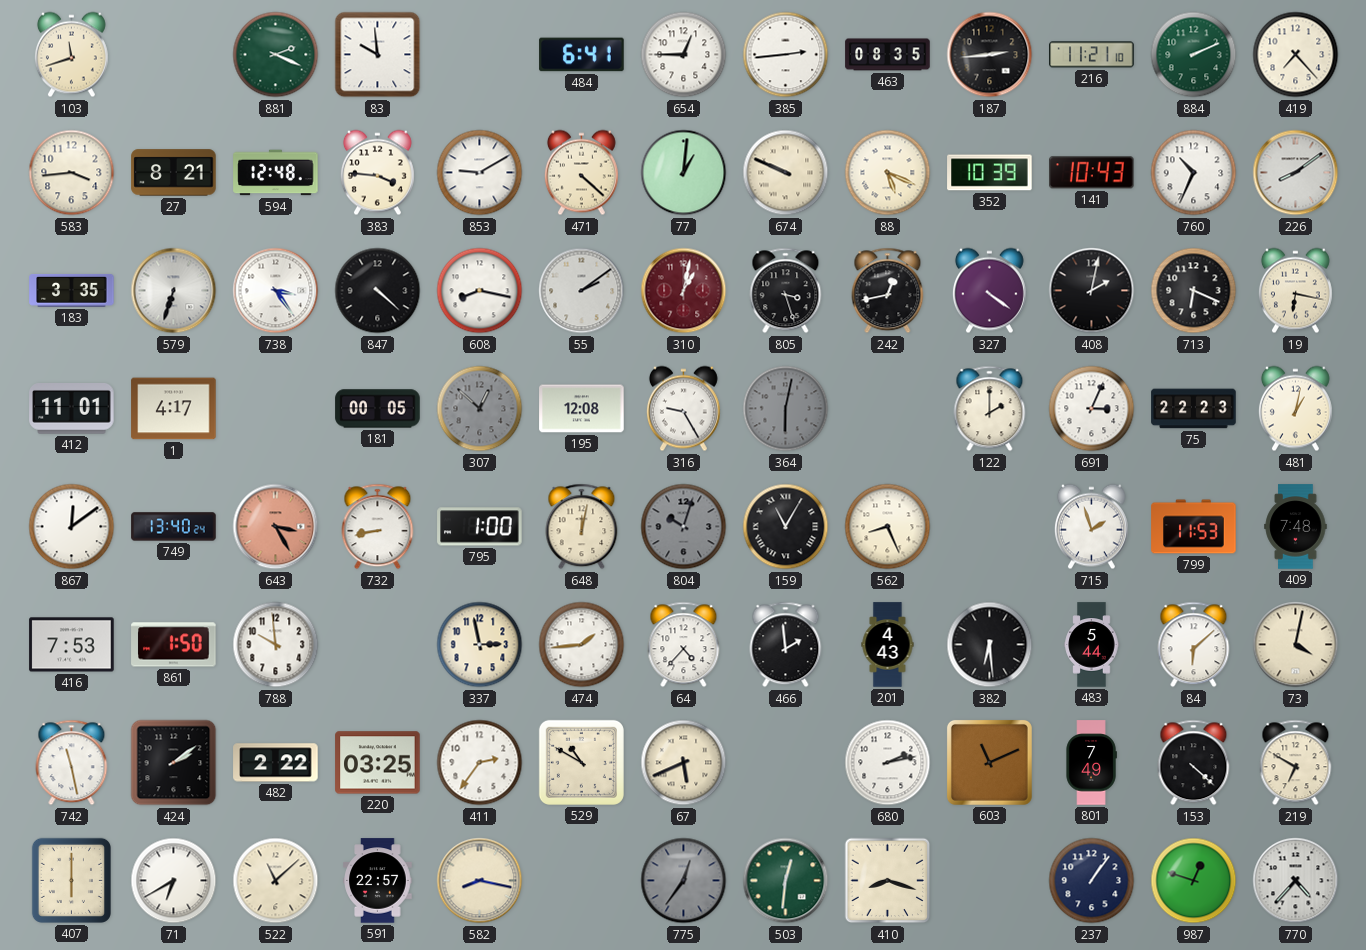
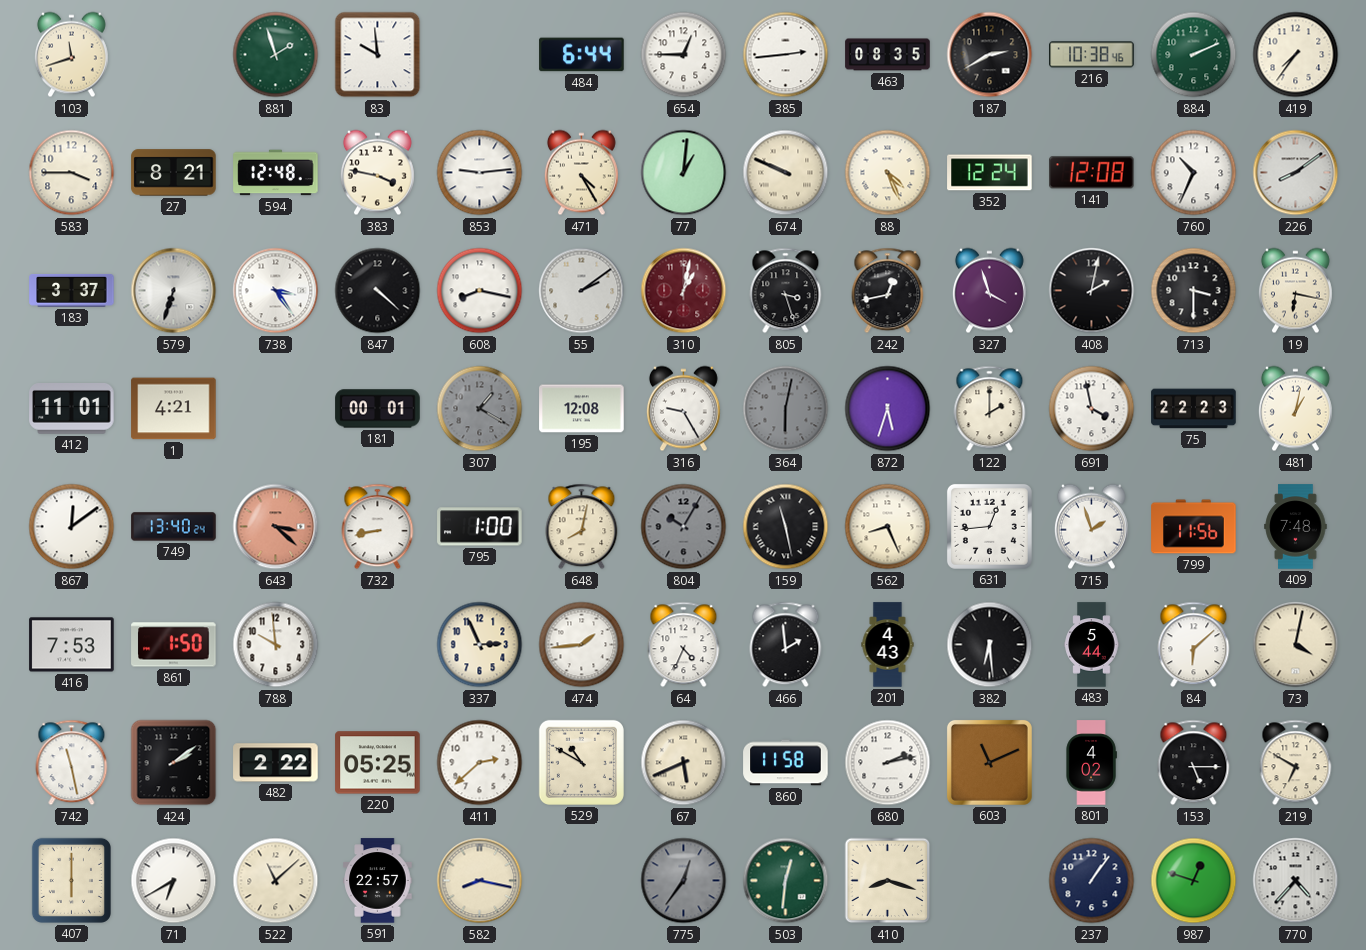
881: 2:19 -> 1:57
484: 6:41 -> 6:44
187: 2:44 -> 2:40
216: 11:21 -> 10:38
419: 7:23 -> 7:36
583: 3:44 -> 3:45
383: 3:46 -> 3:47
853: 9:10 -> 9:14
471: 4:22 -> 4:25
88: 5:19 -> 4:26
352: 10:39 -> 12:24
141: 10:43 -> 12:08
183: 3:35 -> 3:37
327: 4:21 -> 3:57
713: 6:19 -> 3:30
1: 4:17 -> 4:21
181: 00:05 -> 00:01
307: 12:52 -> 1:20
872: none -> 5:33
691: 3:04 -> 3:58
643: 3:25 -> 3:22
648: 12:02 -> 8:02
804: 10:03 -> 10:05
159: 11:05 -> 11:28
631: none -> 12:44
799: 11:53 -> 11:56
337: 2:58 -> 2:56
64: 4:37 -> 4:34
220: 03:25 -> 05:25
411: 2:36 -> 2:38
860: none -> 11:58
801: 7:49 -> 4:02
153: 4:22 -> 5:15
